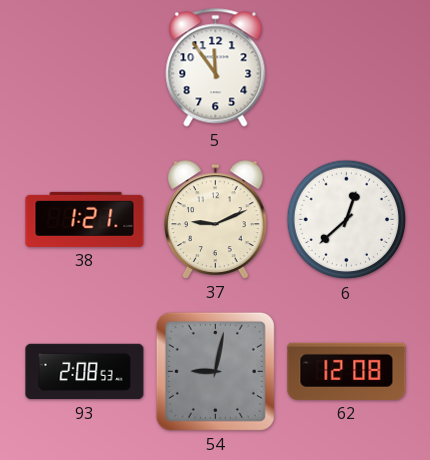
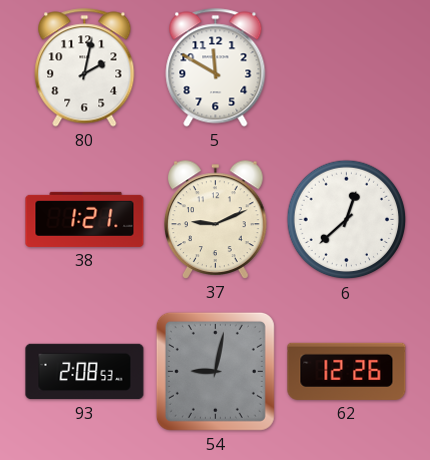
80: none -> 2:02
5: 11:54 -> 11:50
62: 12:08 -> 12:26
